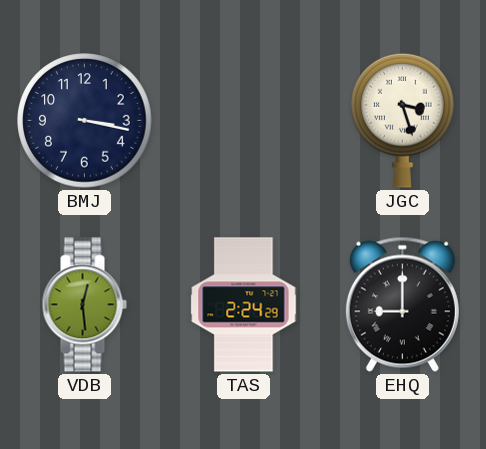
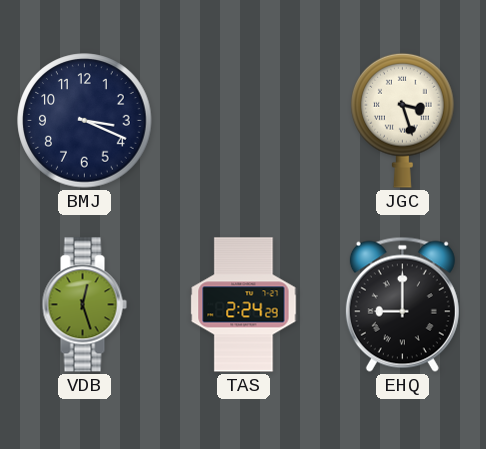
BMJ: 3:17 -> 3:19
VDB: 12:29 -> 12:27
